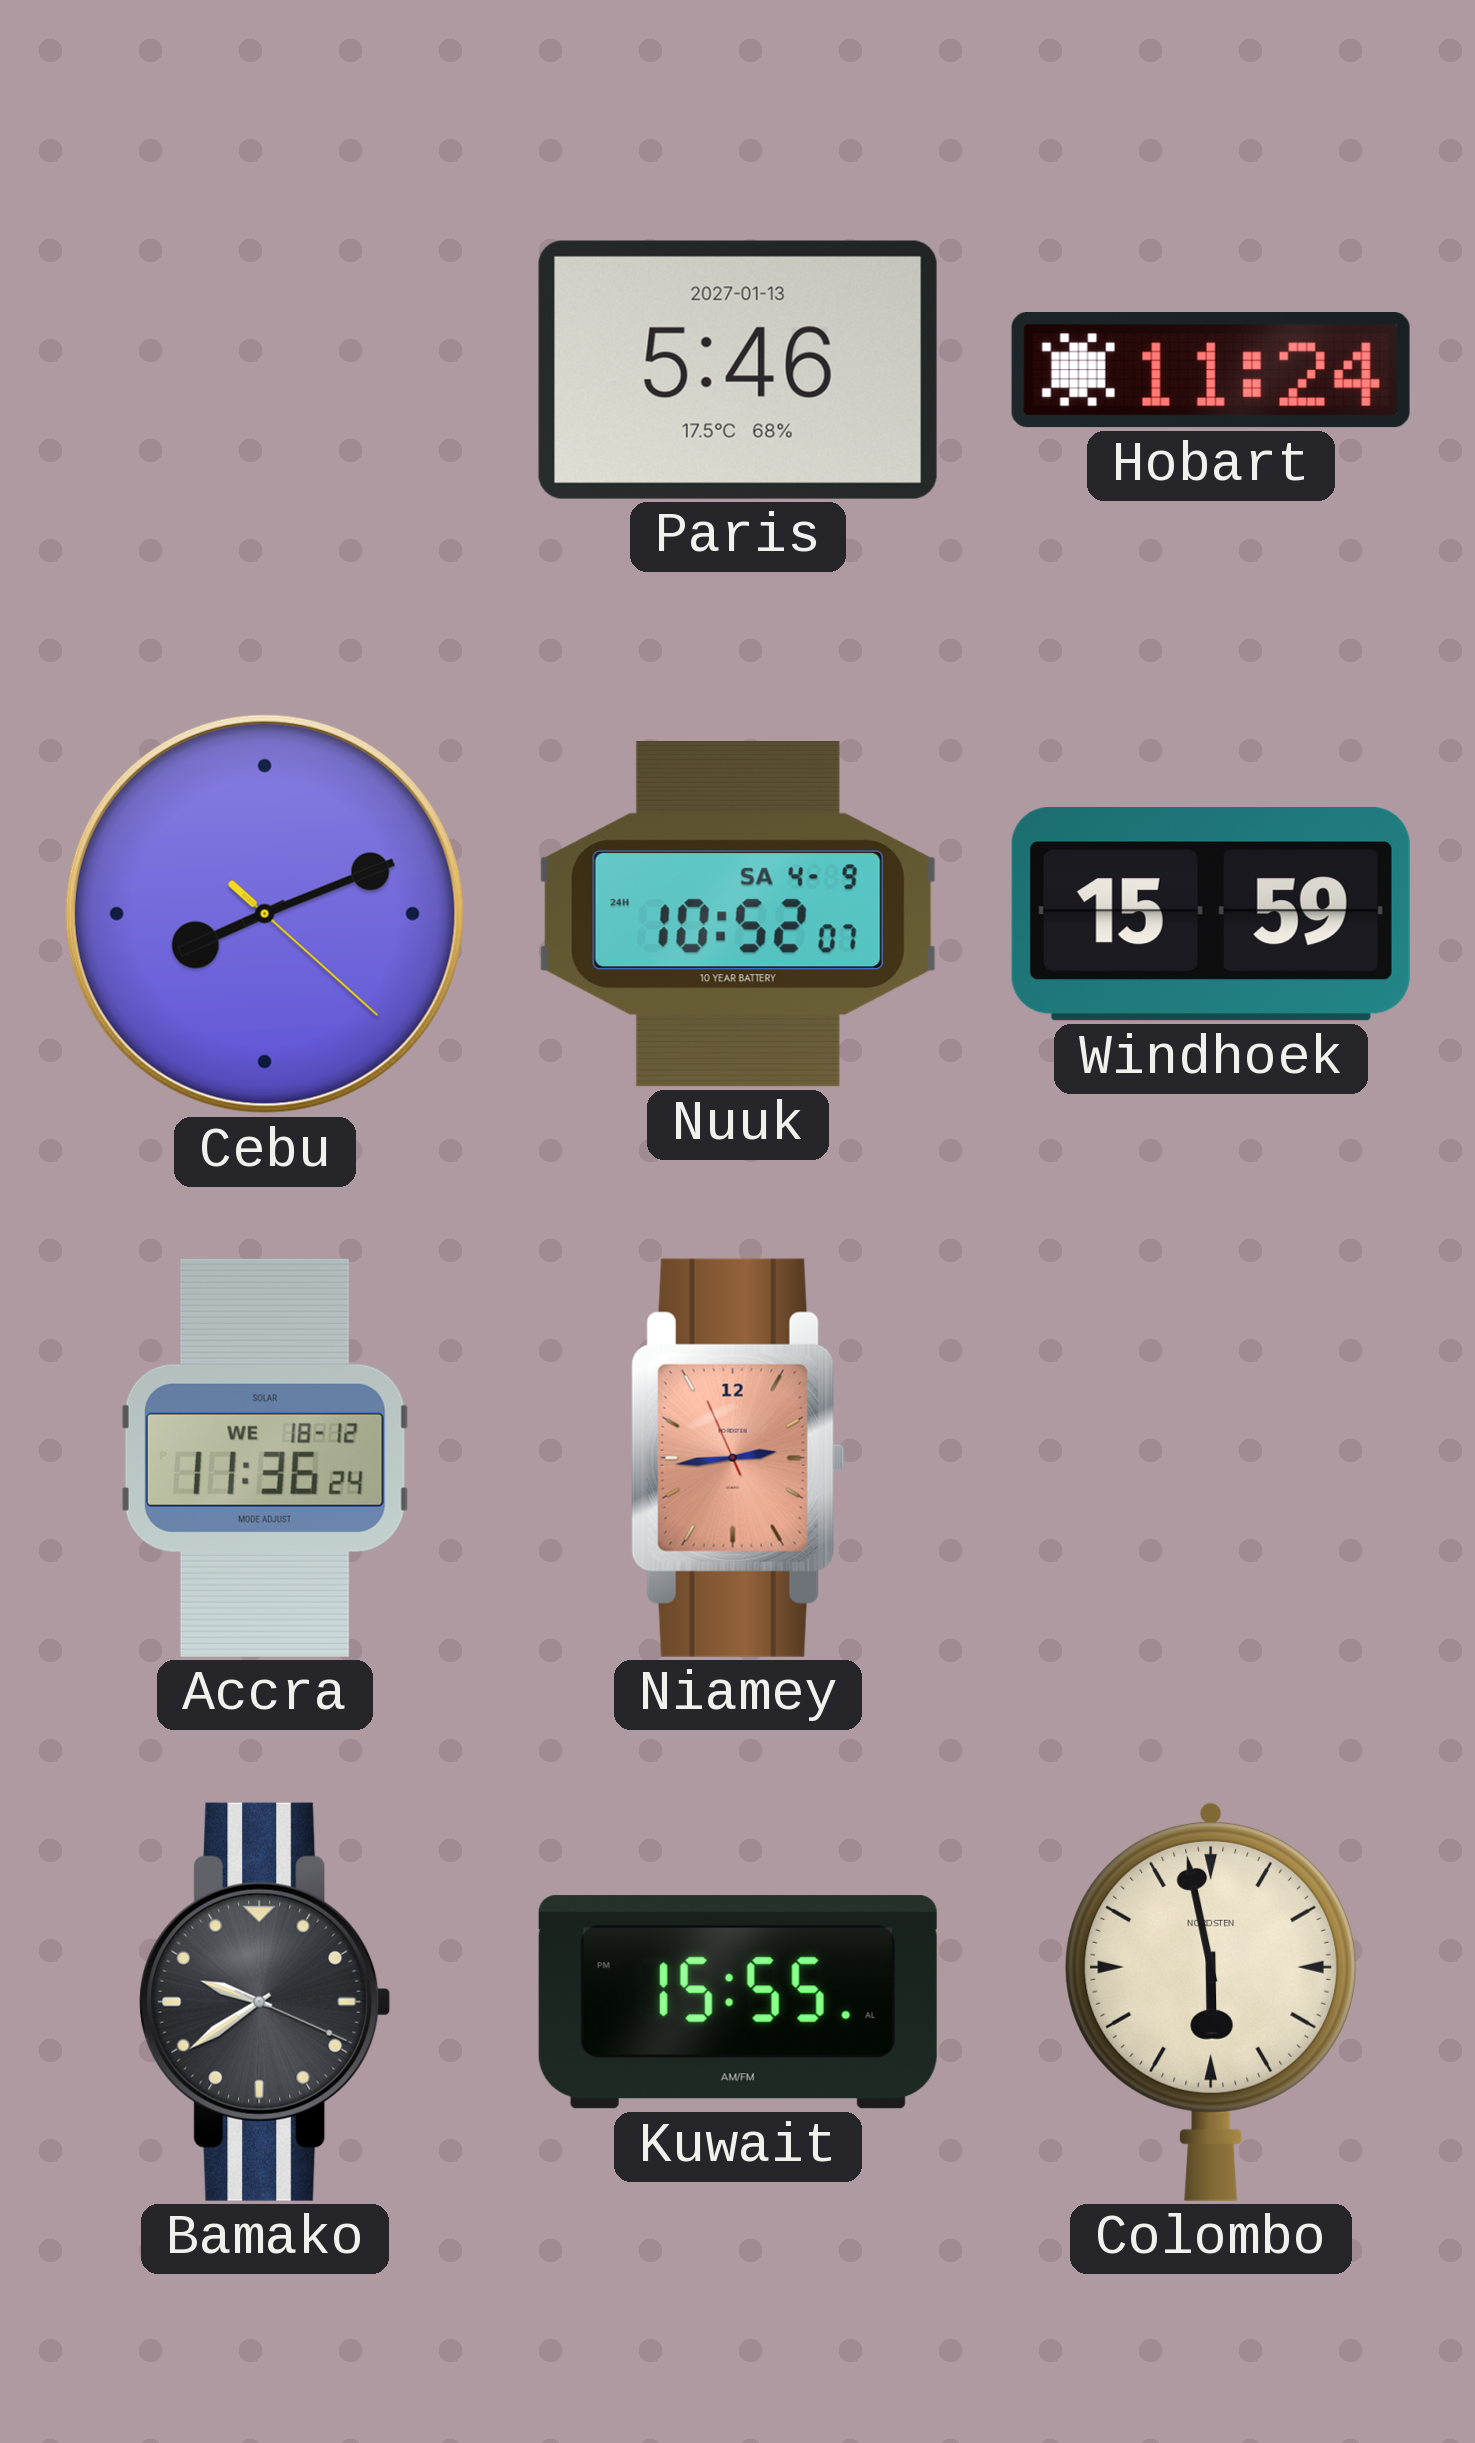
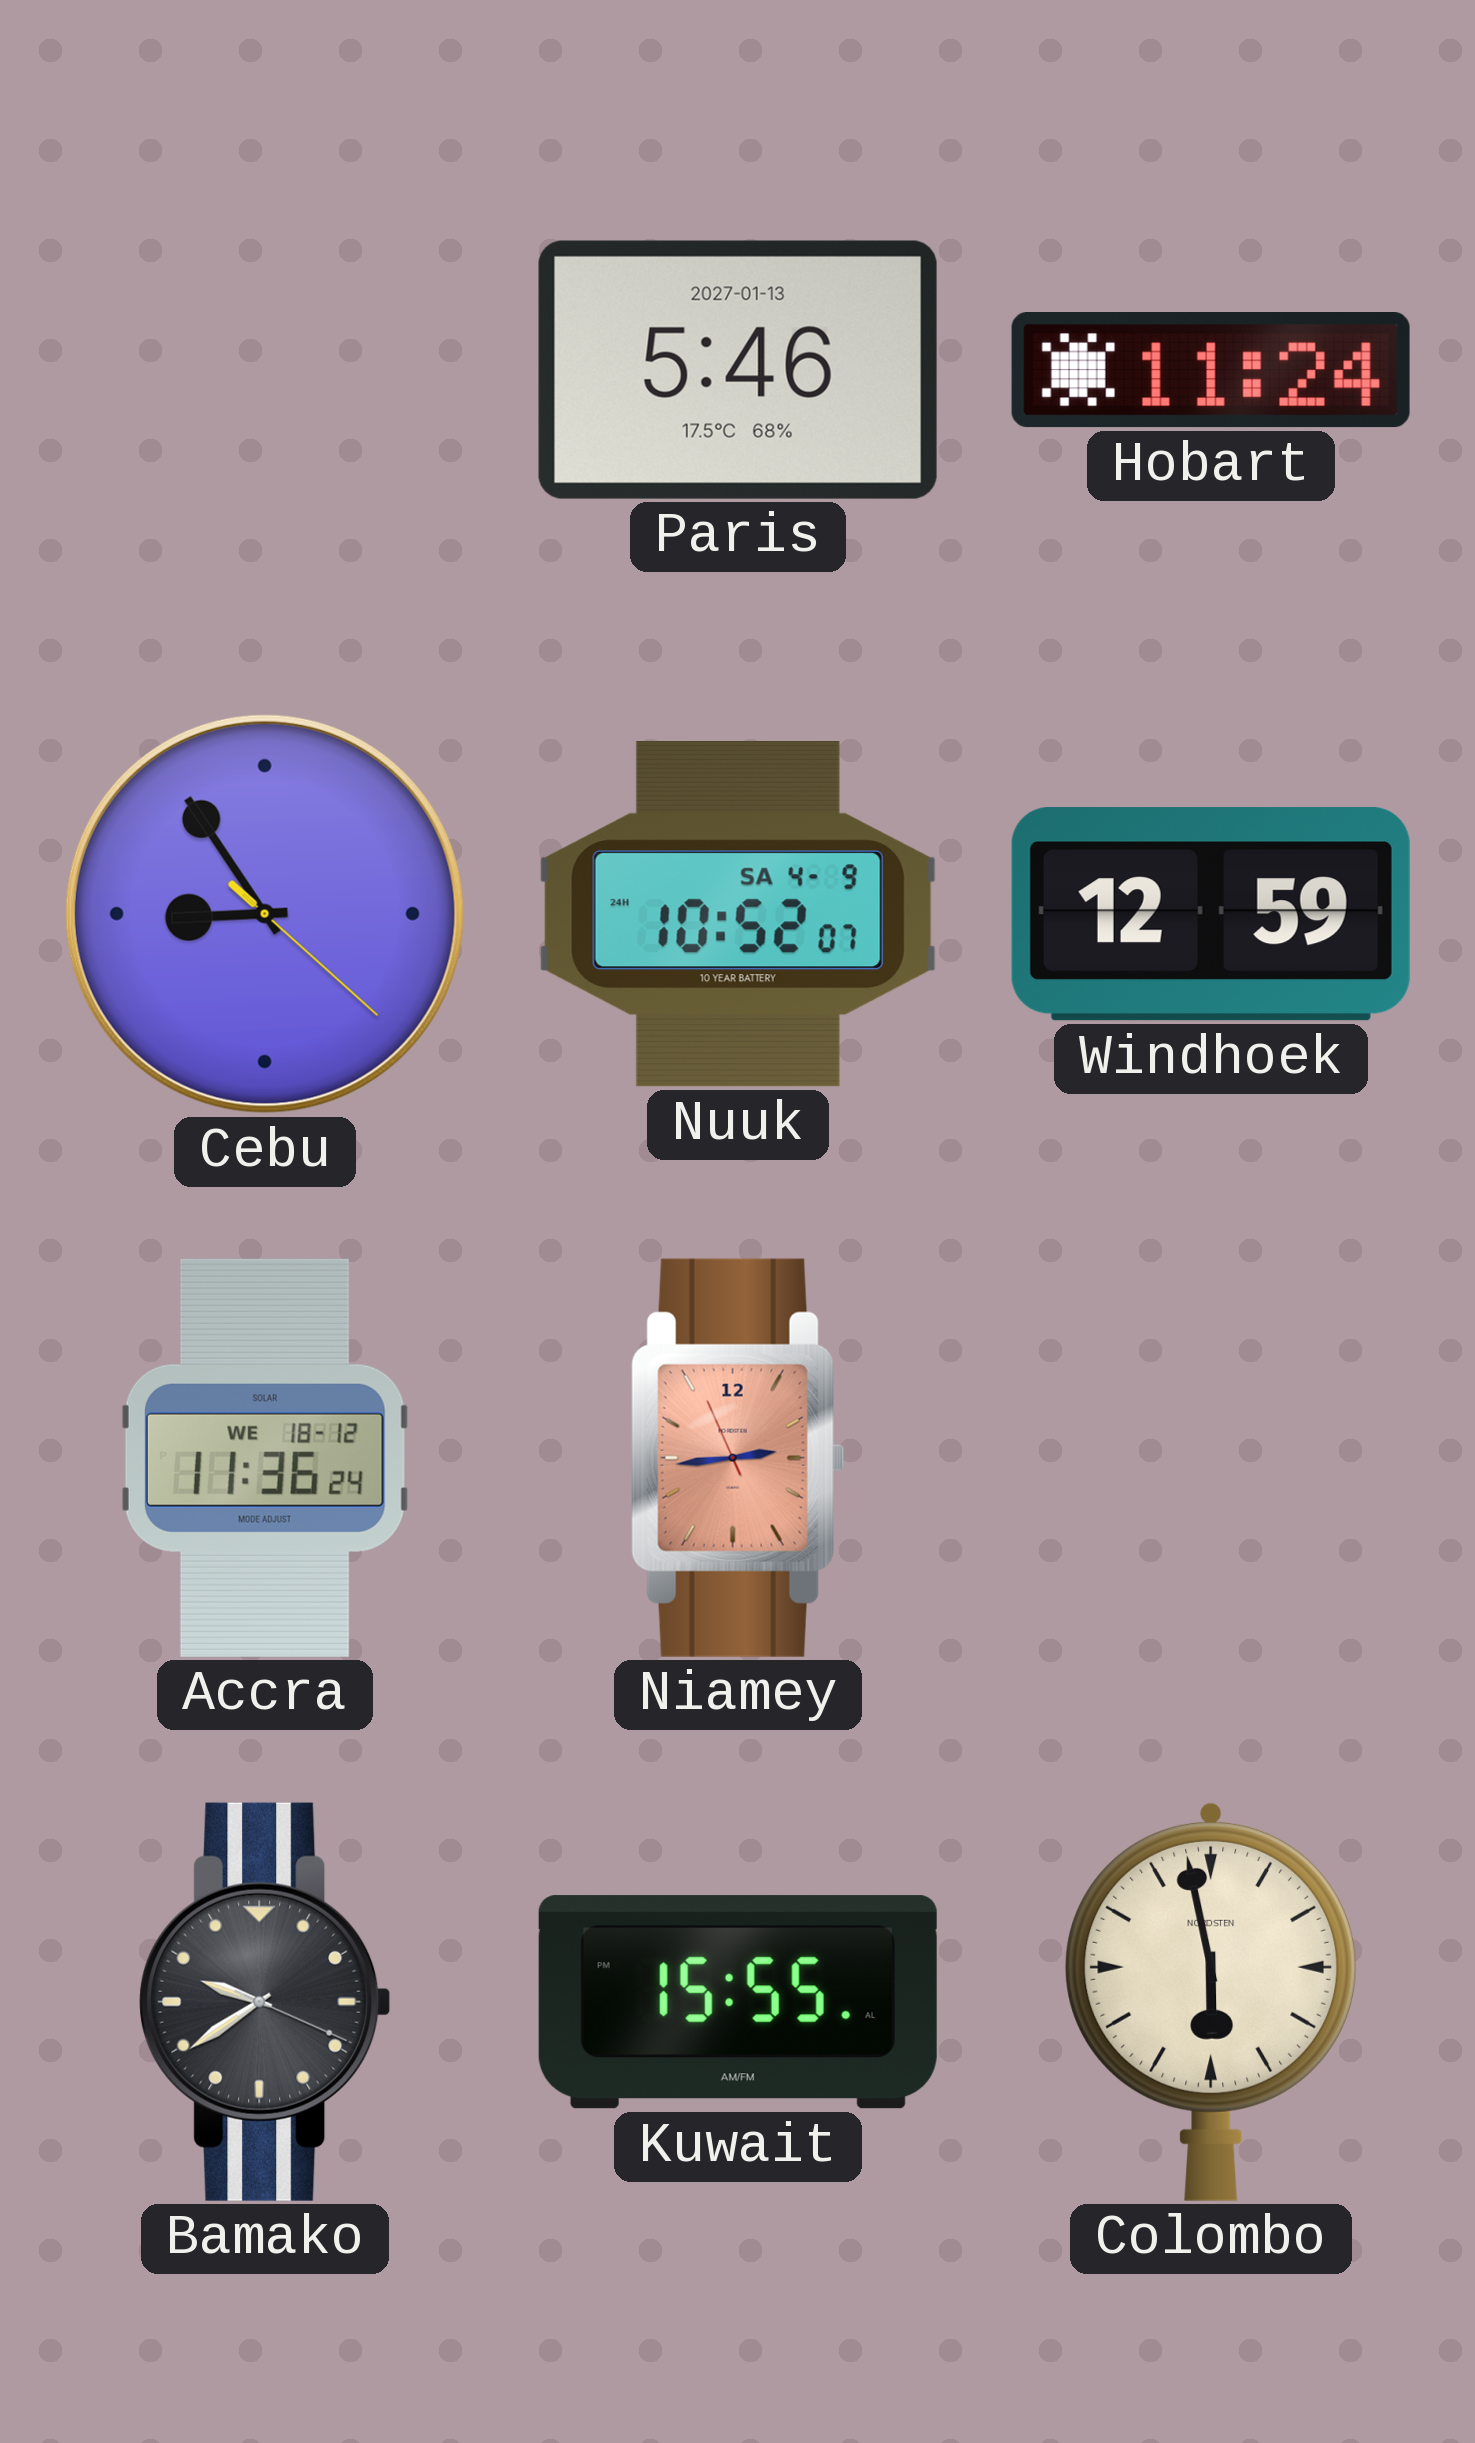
Cebu: 8:11 -> 8:54
Windhoek: 15:59 -> 12:59
